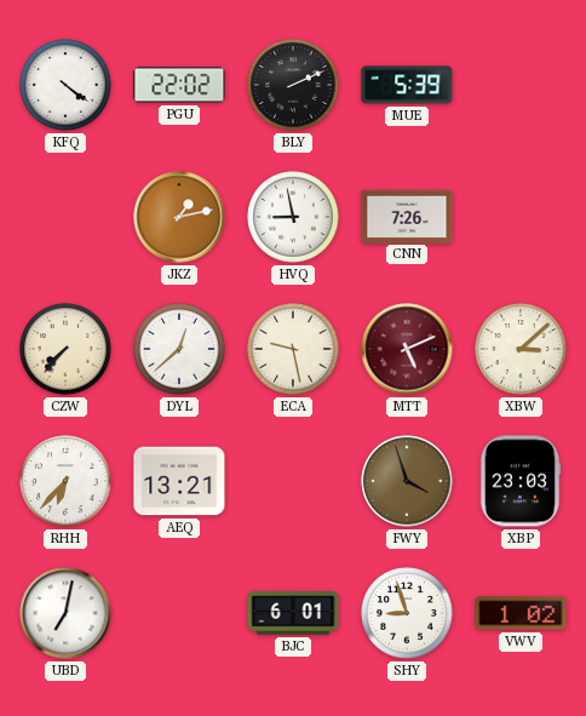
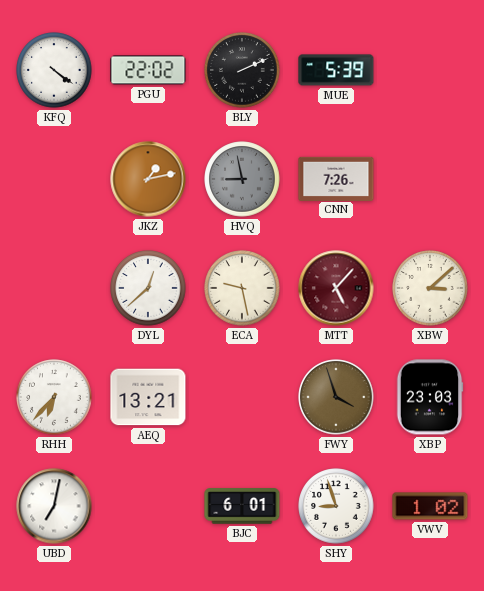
HVQ dial: white -> grey
CZW: 7:37 -> none
MTT: 5:11 -> 5:07
